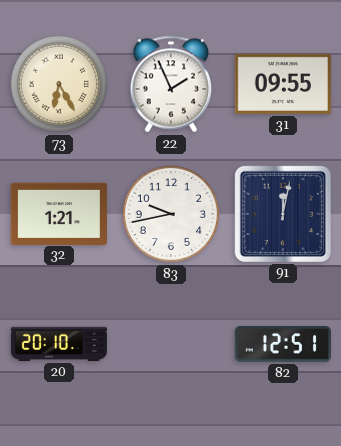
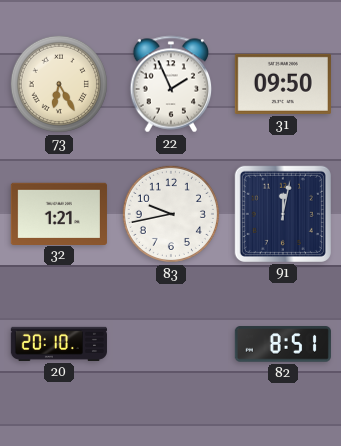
31: 09:55 -> 09:50
82: 12:51 -> 8:51
